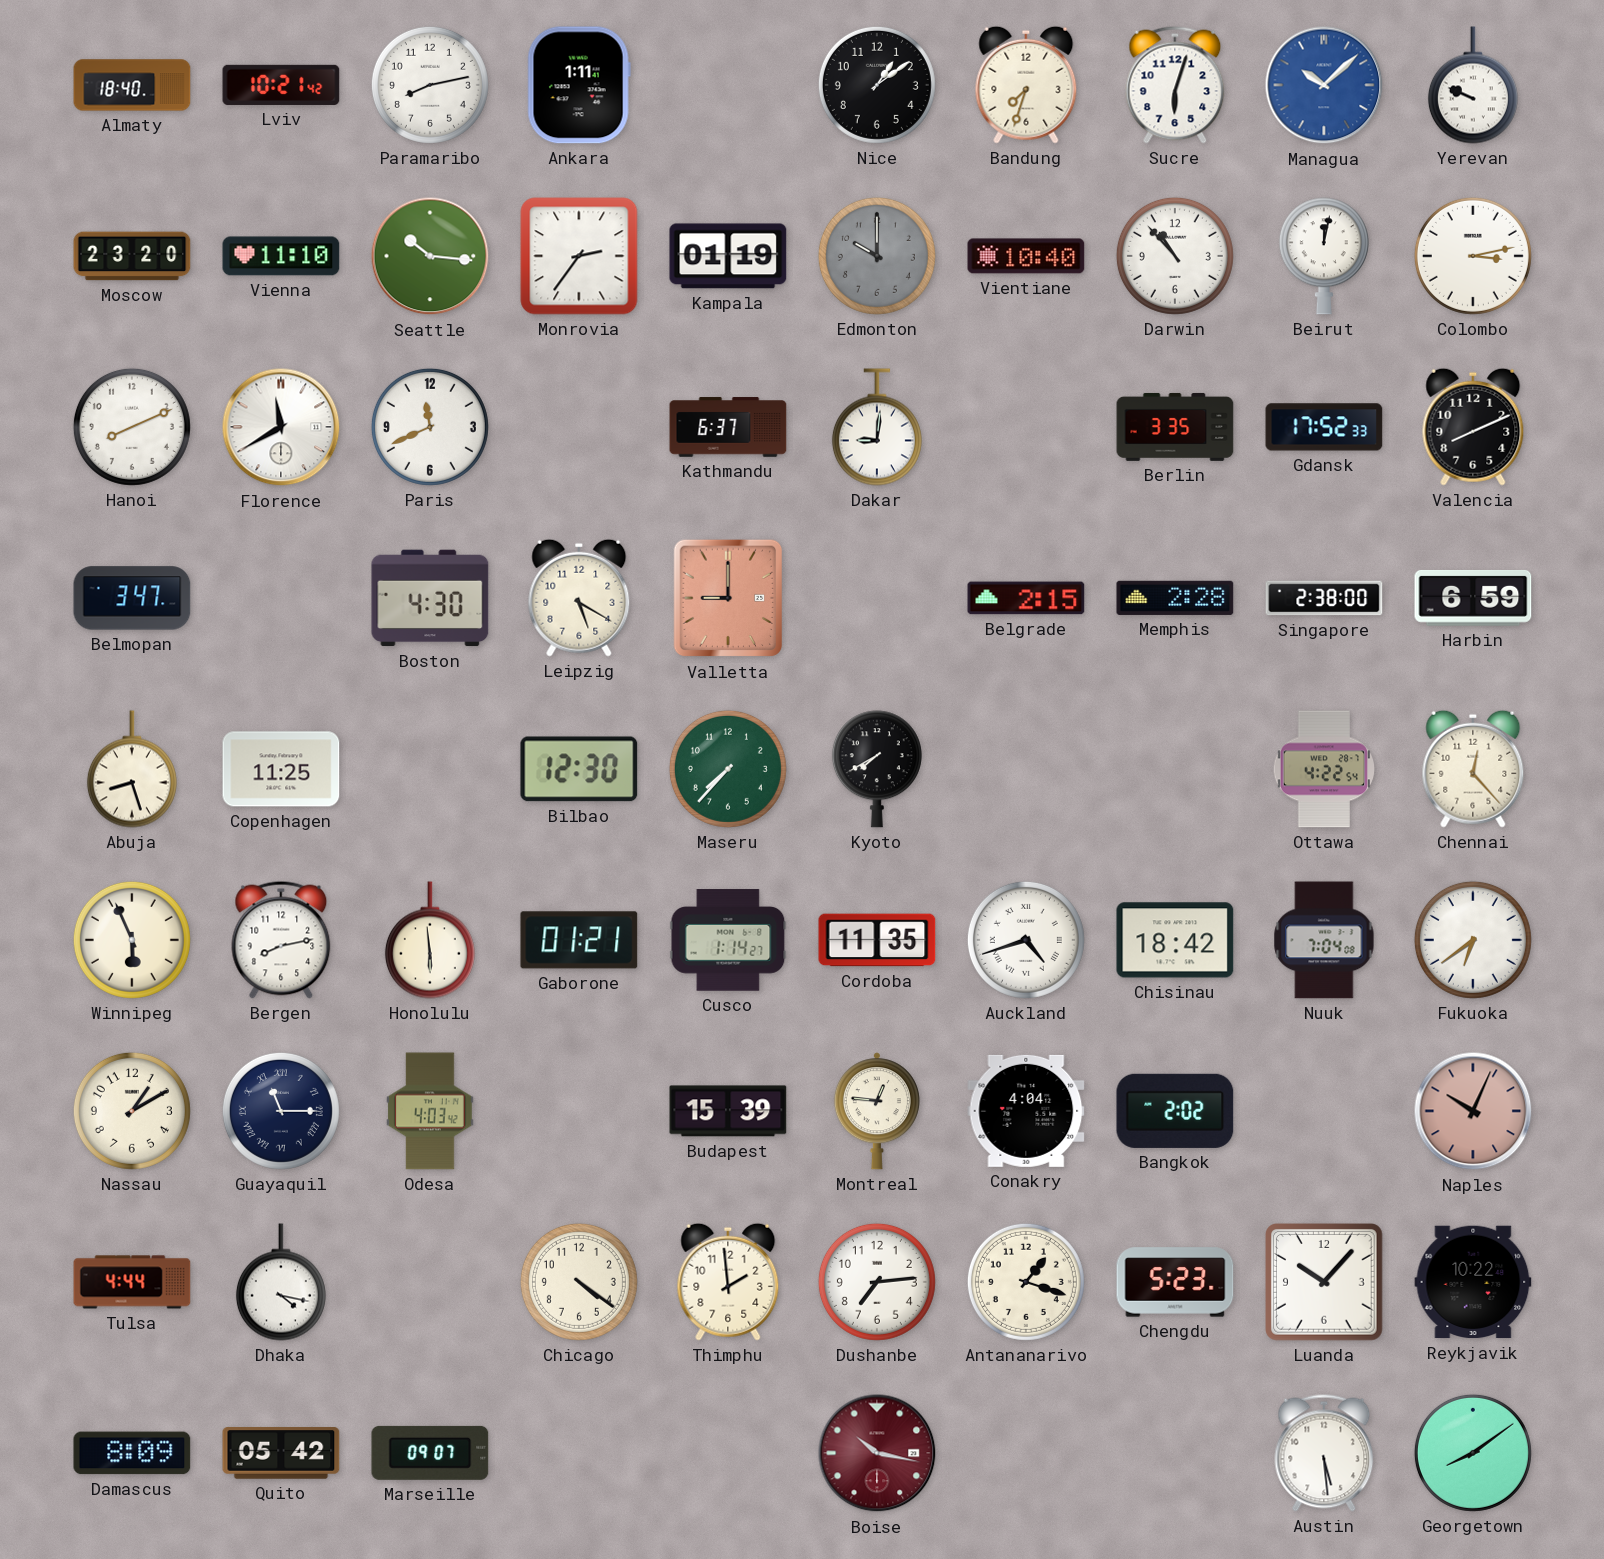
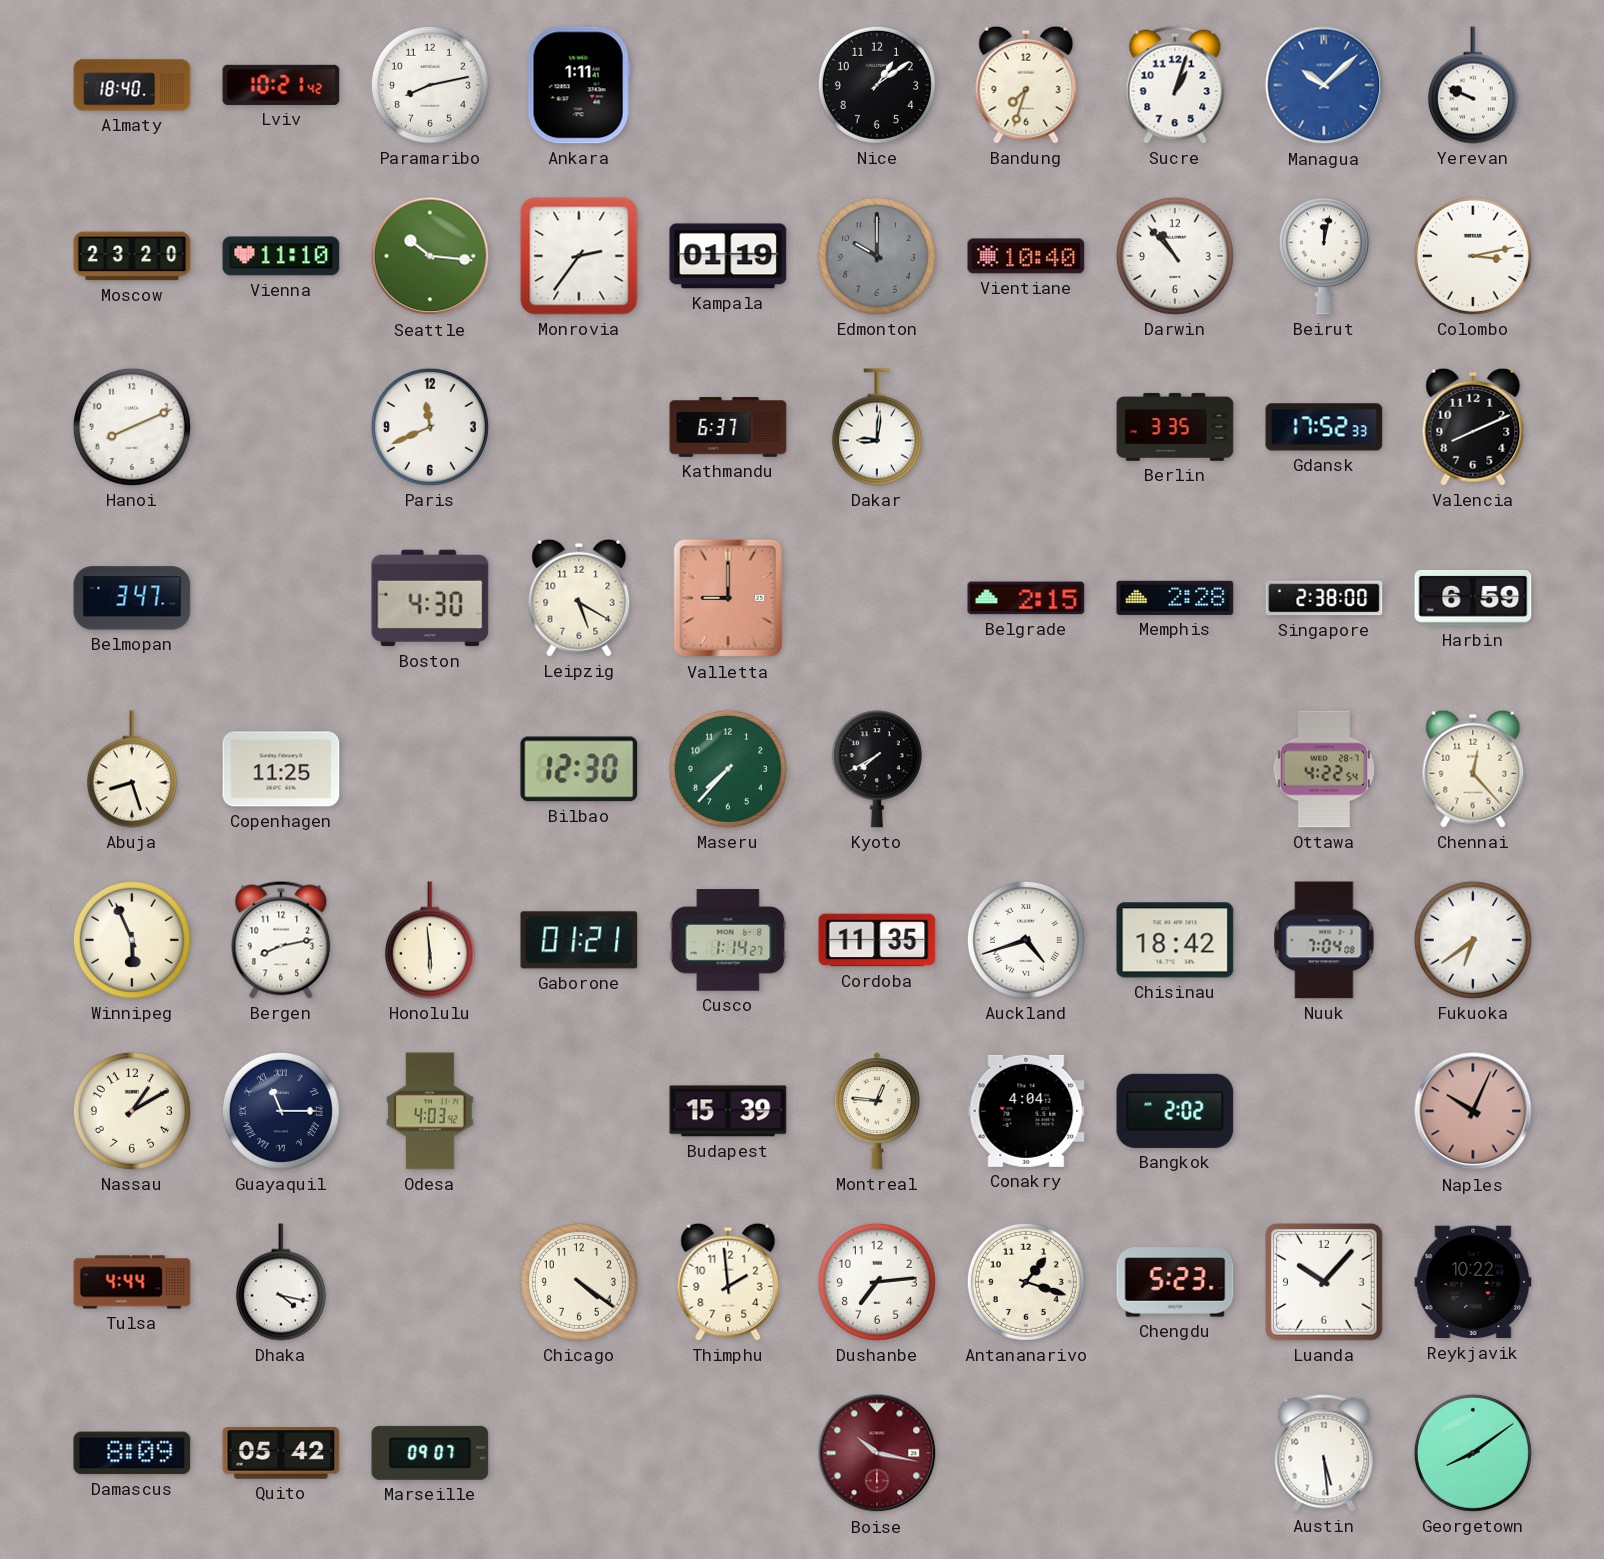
Sucre: 6:03 -> 1:03
Florence: 11:40 -> none
